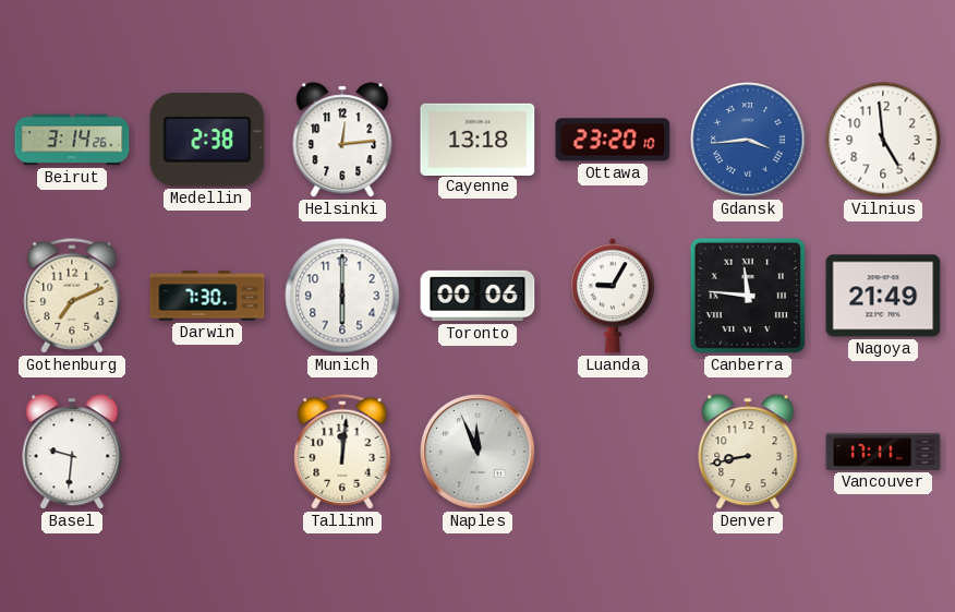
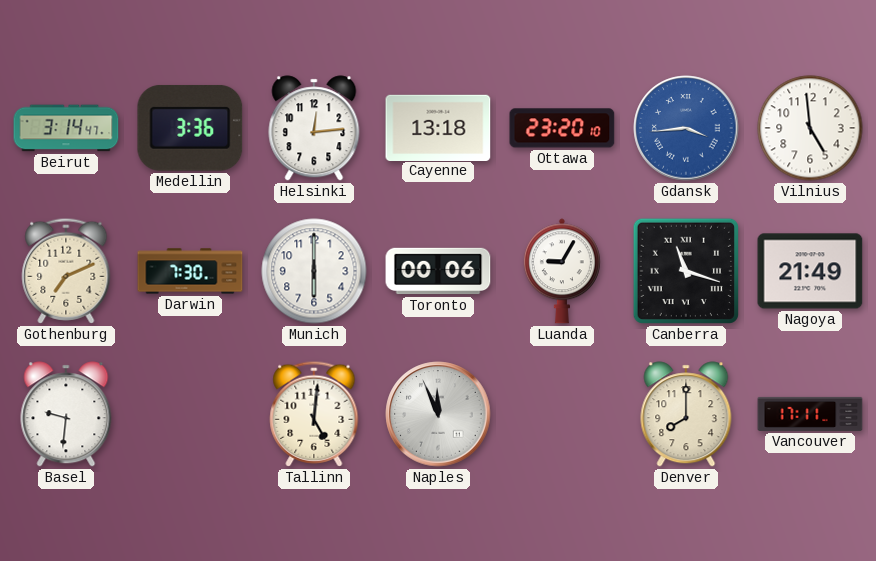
Beirut: 3:14:26 -> 3:14:47
Medellin: 2:38 -> 3:36
Canberra: 11:46 -> 11:18
Tallinn: 12:01 -> 5:01
Denver: 8:43 -> 8:00
